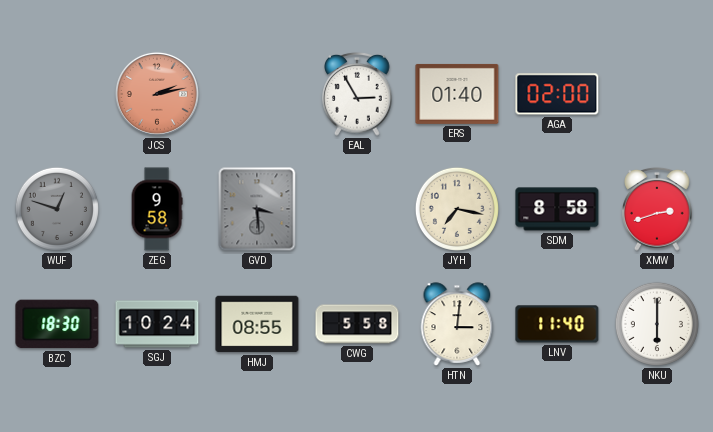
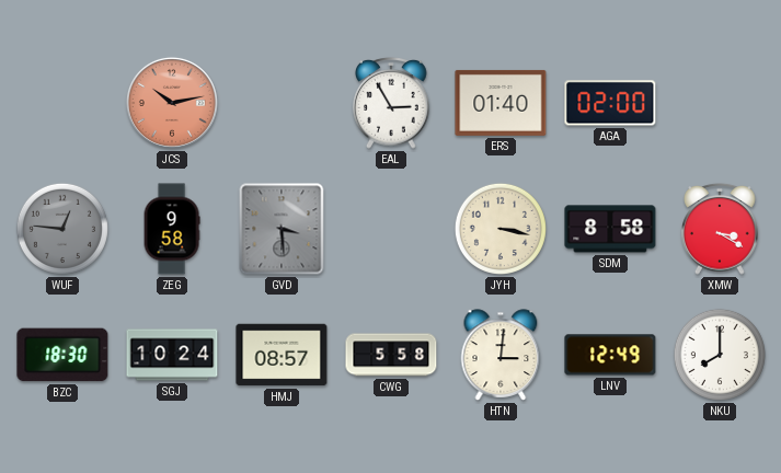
JCS: 2:13 -> 10:13
WUF: 12:48 -> 12:46
JYH: 7:17 -> 3:17
XMW: 2:42 -> 3:20
HMJ: 08:55 -> 08:57
LNV: 11:40 -> 12:49
NKU: 6:00 -> 8:00
